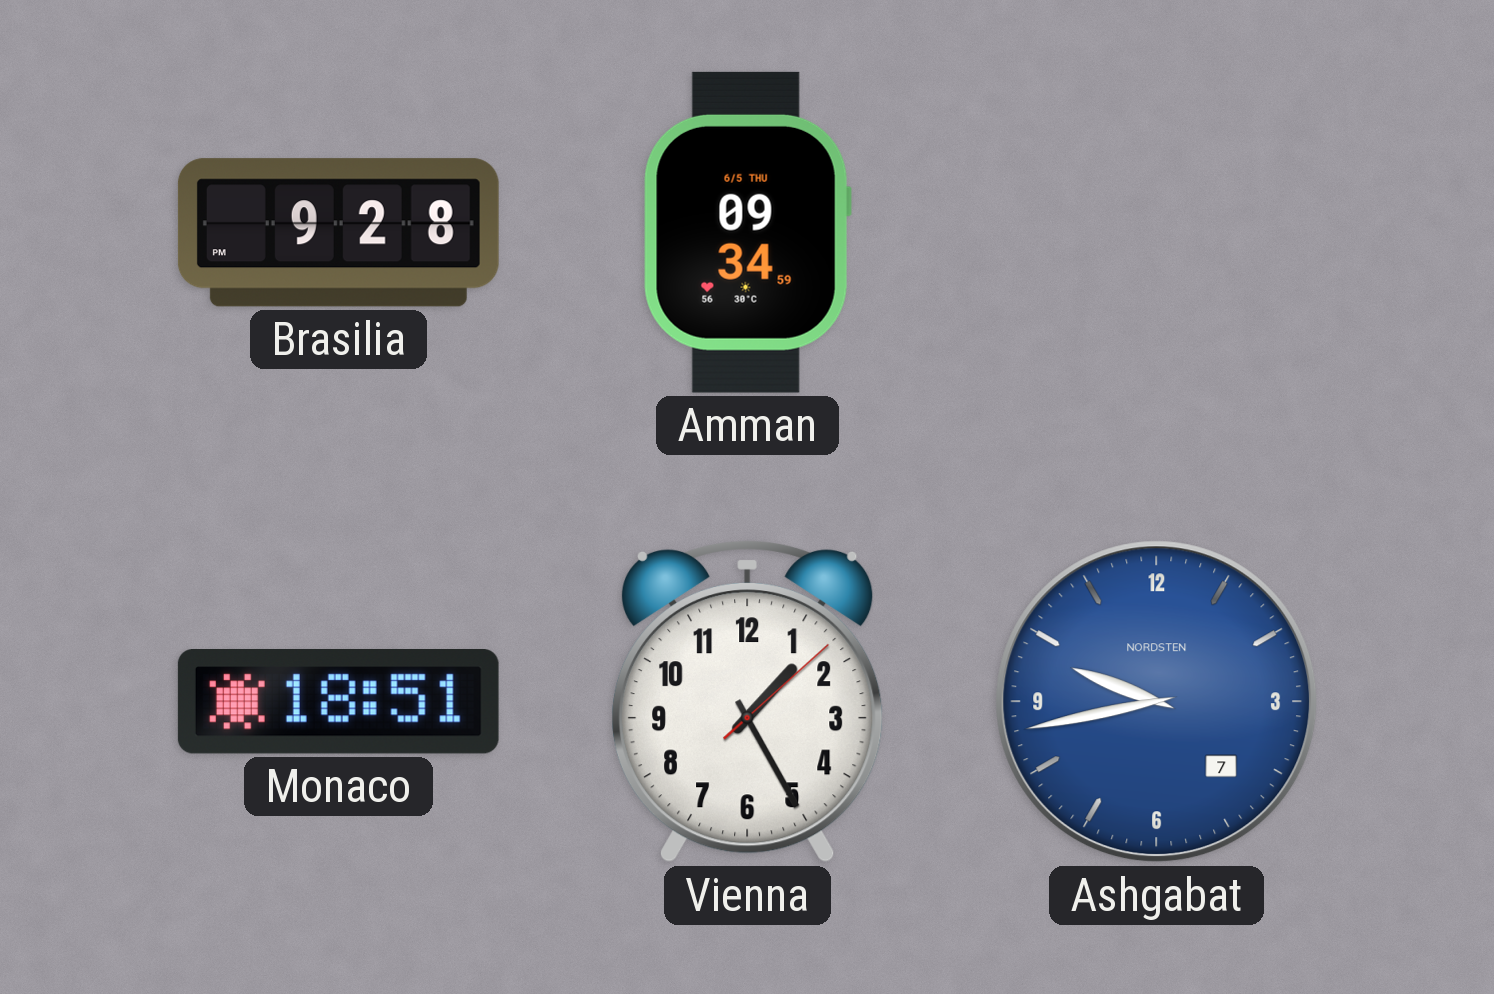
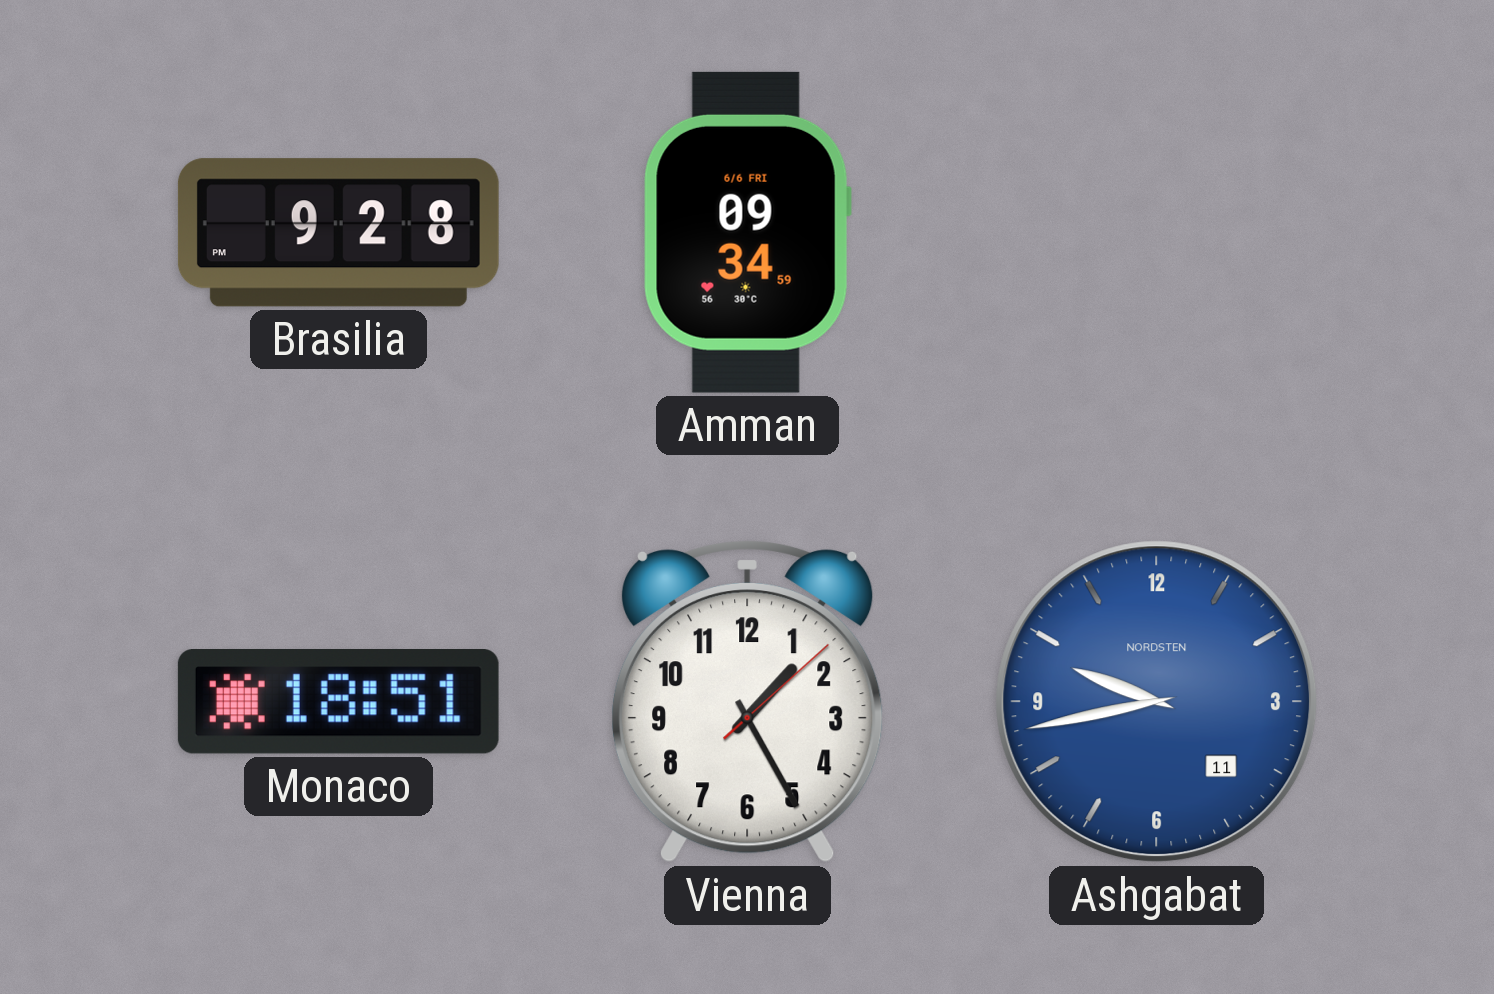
Amman date: 6/5 THU -> 6/6 FRI
Ashgabat date: 7 -> 11
